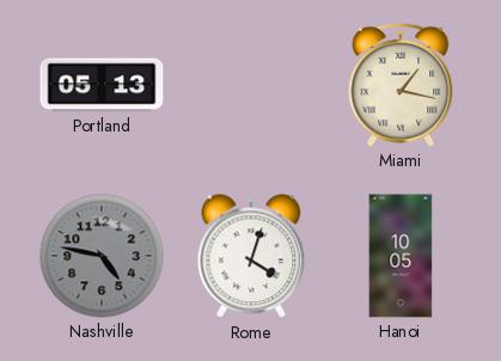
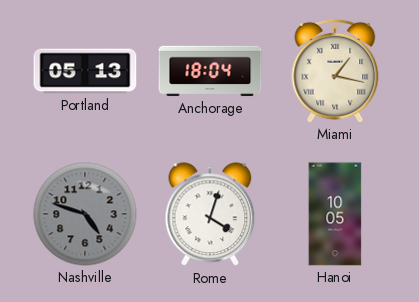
Anchorage: none -> 18:04
Nashville: 4:47 -> 4:48
